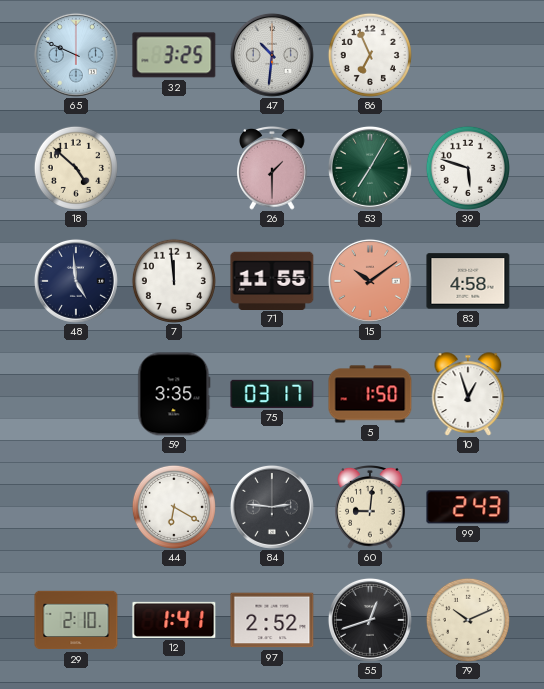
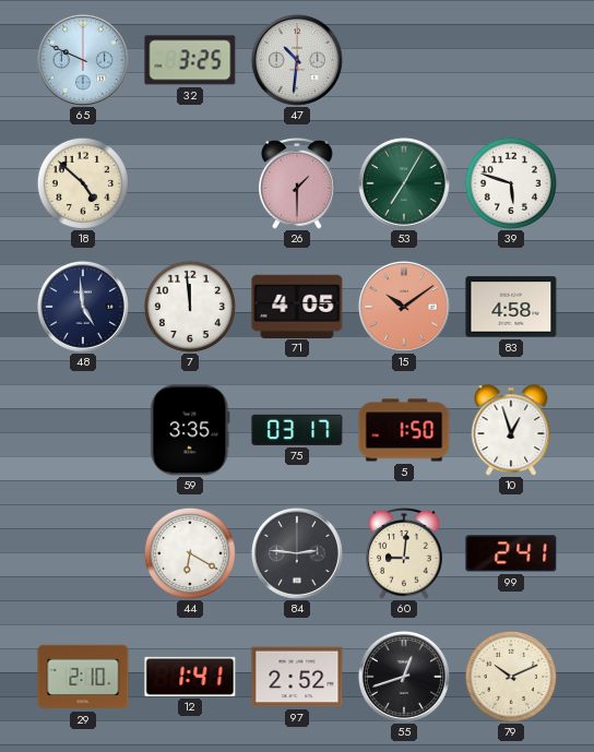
86: 6:56 -> none
71: 11:55 -> 4:05
99: 2:43 -> 2:41
